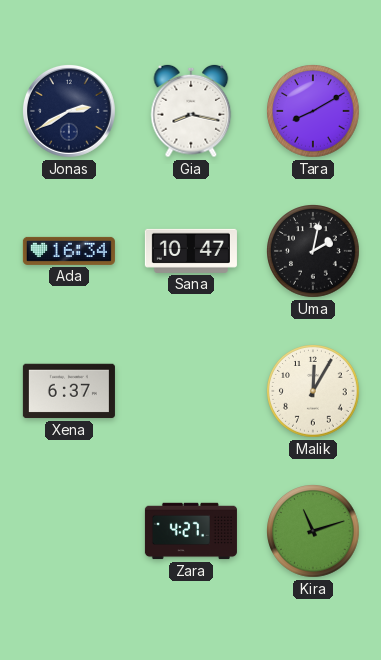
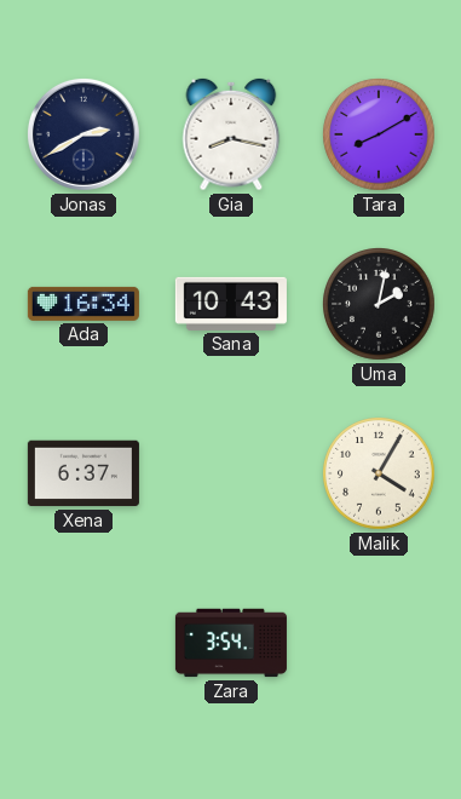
Sana: 10:47 -> 10:43
Malik: 12:05 -> 4:05
Zara: 4:27 -> 3:54
Kira: 11:12 -> none
